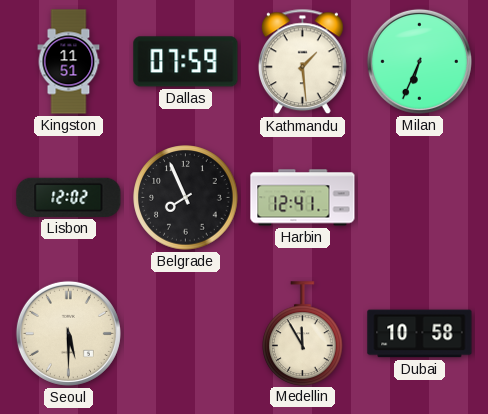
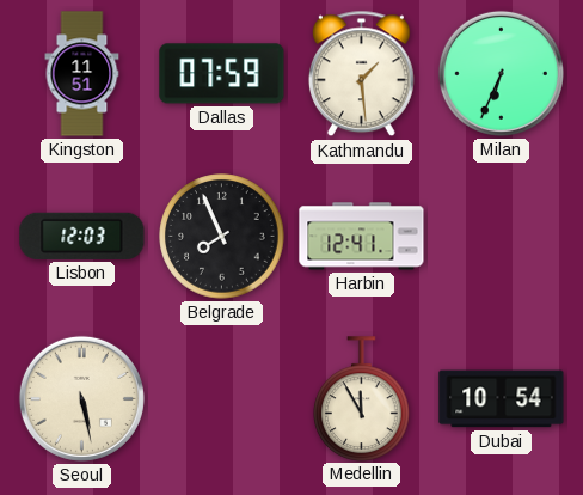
Lisbon: 12:02 -> 12:03
Seoul: 5:30 -> 5:28
Dubai: 10:58 -> 10:54
